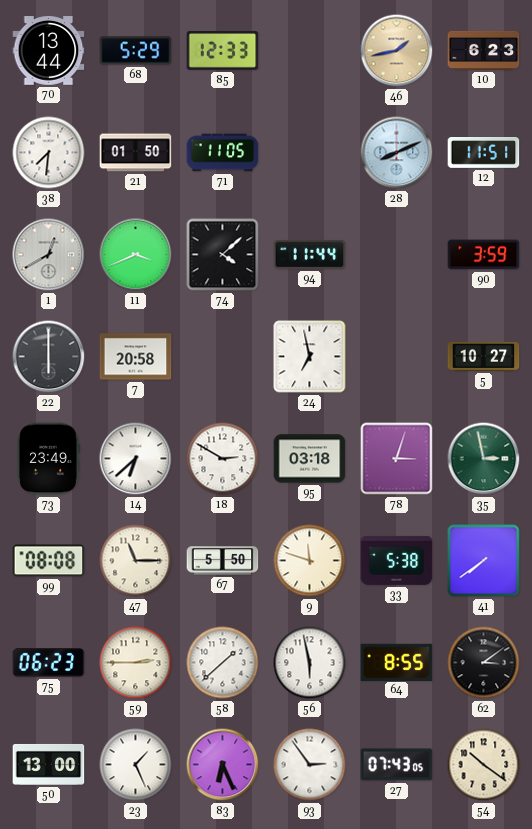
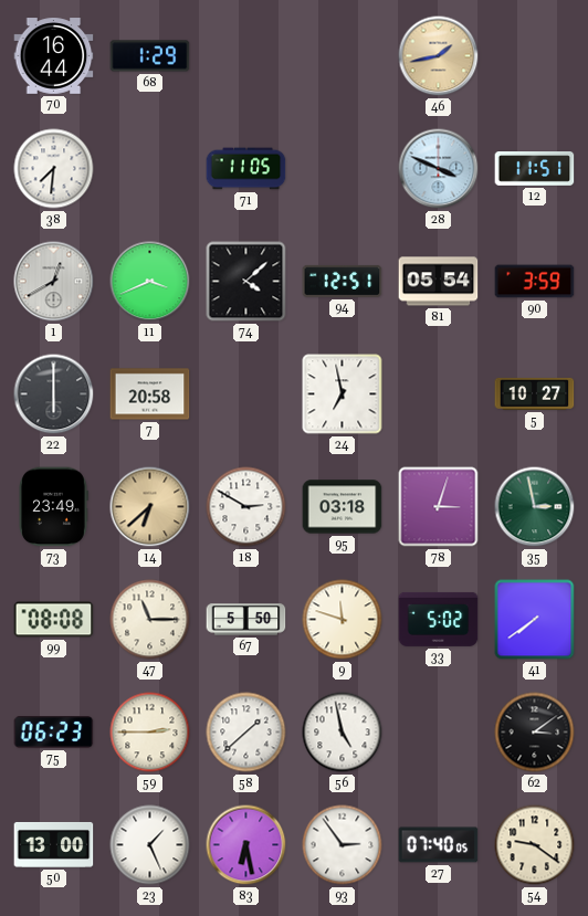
70: 13:44 -> 16:44
68: 5:29 -> 1:29
85: 12:33 -> none
10: 6:23 -> none
21: 01:50 -> none
28: 8:11 -> 3:49
94: 11:44 -> 12:51
81: none -> 05:54
14 dial: white -> champagne
33: 5:38 -> 5:02
56: 5:58 -> 4:58
64: 8:55 -> none
83: 6:26 -> 6:28
27: 07:43 -> 07:40
54: 10:21 -> 9:21
